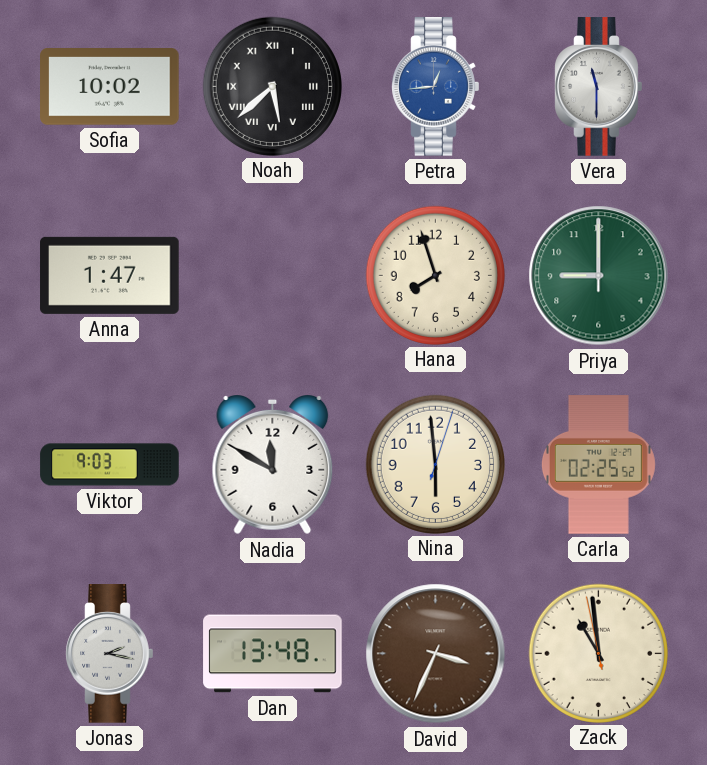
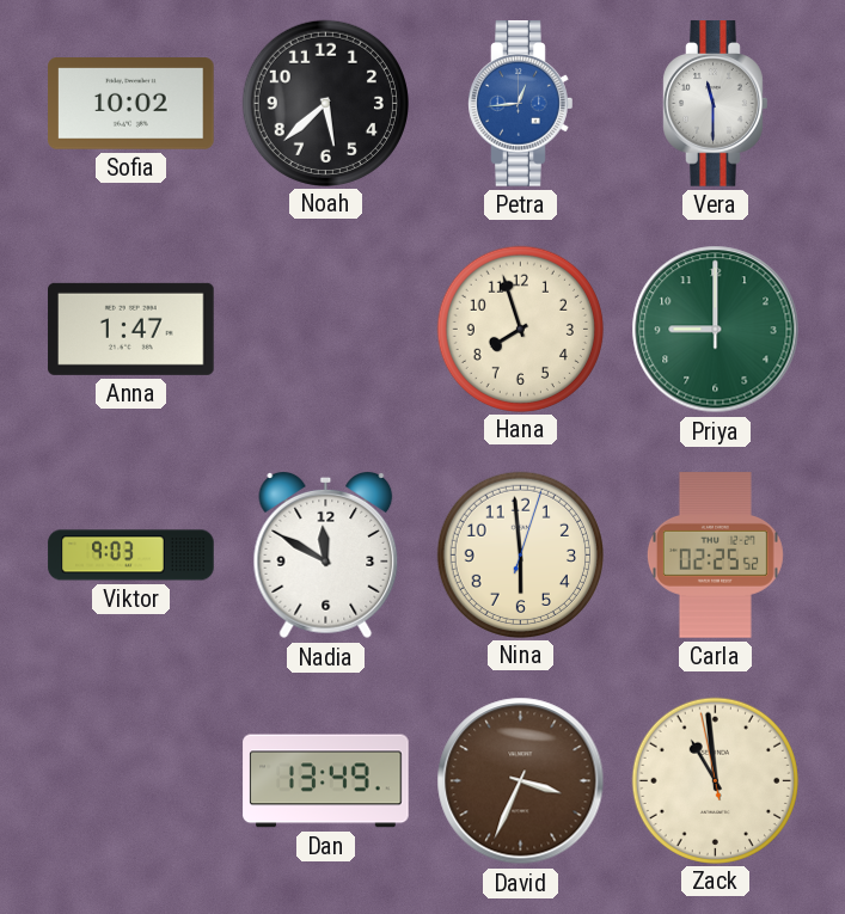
Noah numerals: Roman -> Arabic
Jonas: 2:17 -> none
Dan: 13:48 -> 13:49
